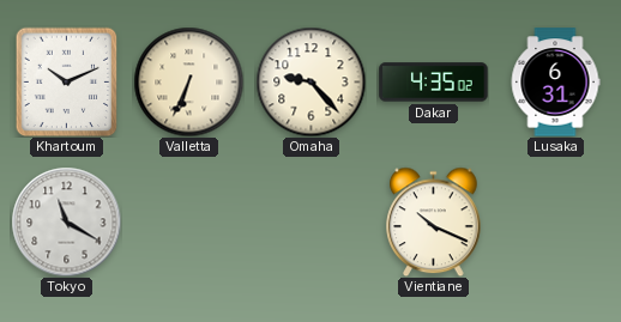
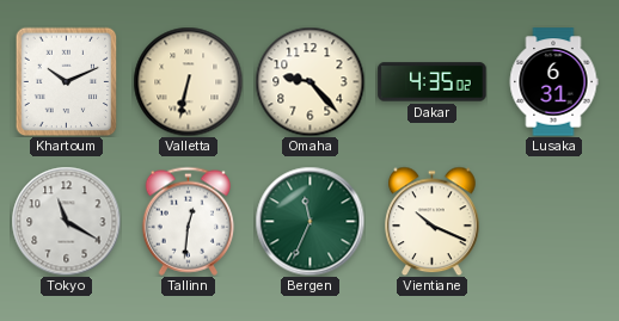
Valletta: 6:34 -> 6:32
Tallinn: none -> 12:31
Bergen: none -> 11:34
